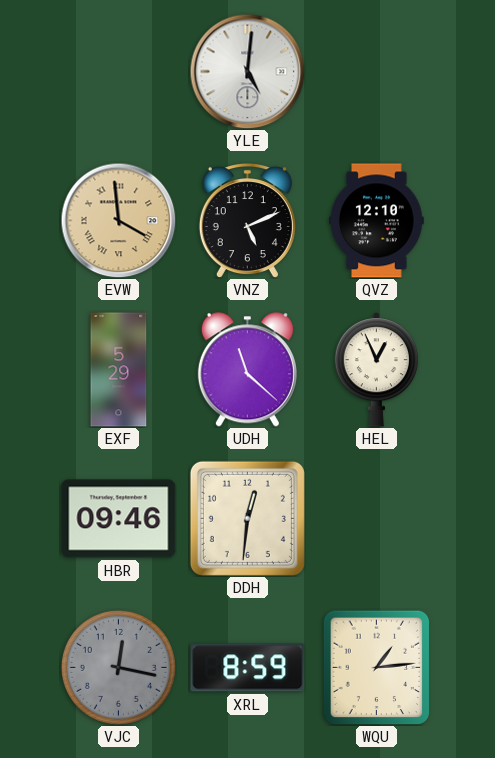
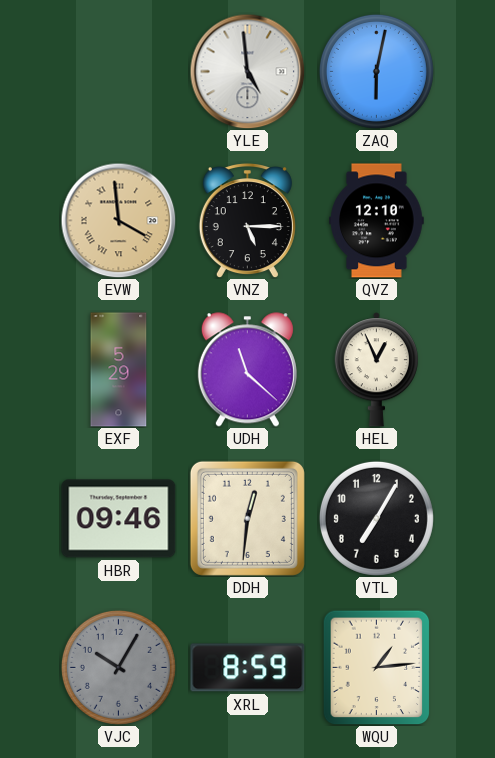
YLE: 5:01 -> 4:59
ZAQ: none -> 6:02
VNZ: 5:11 -> 5:15
VTL: none -> 7:05
VJC: 12:17 -> 10:05
